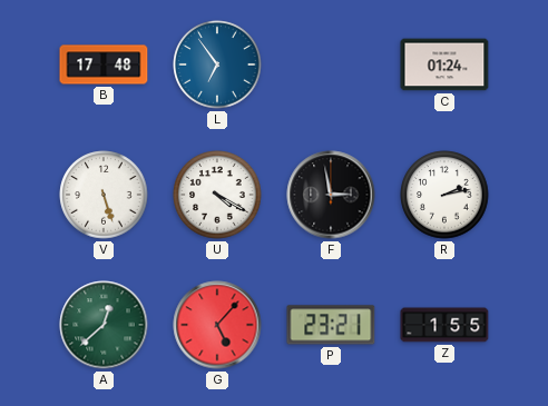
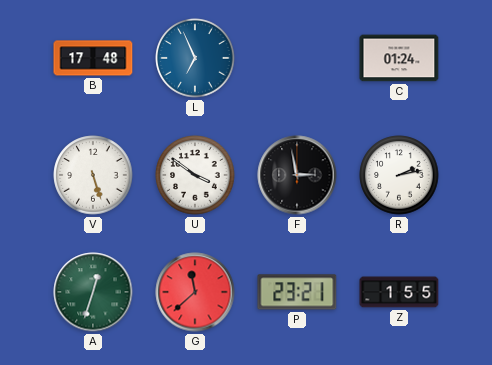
L: 6:54 -> 6:56
U: 4:20 -> 3:51
A: 12:38 -> 12:33
G: 5:07 -> 11:38
